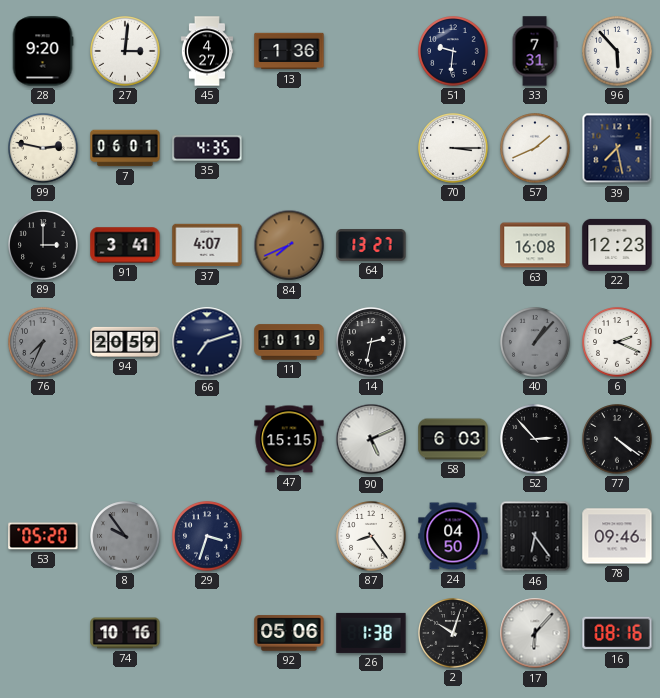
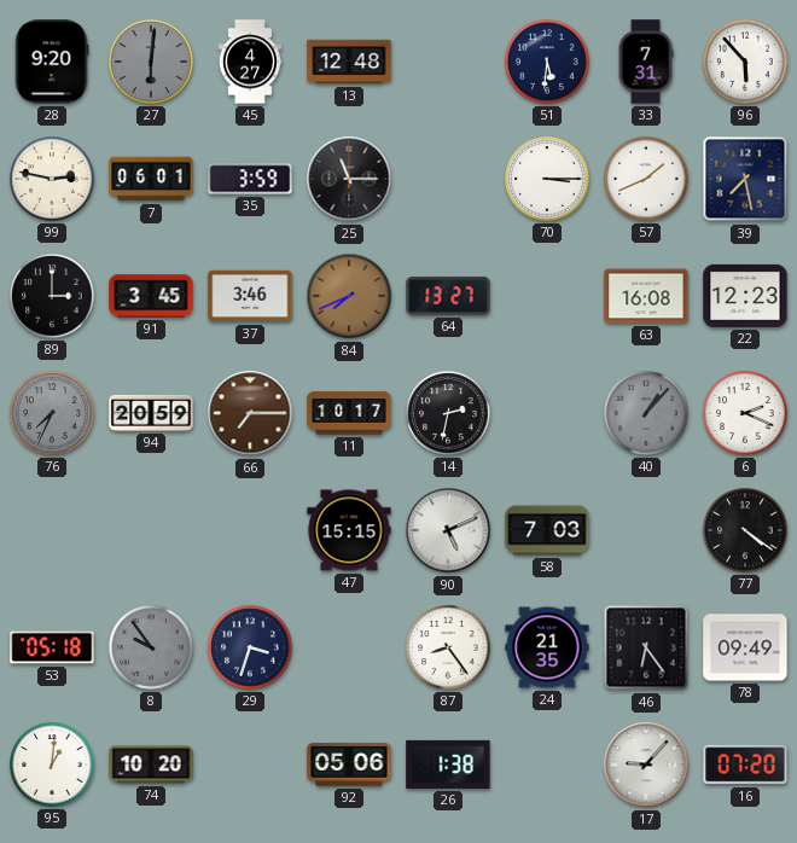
27: 3:01 -> 6:01
27 dial: white -> grey
13: 1:36 -> 12:48
51: 9:31 -> 5:31
35: 4:35 -> 3:59
25: none -> 11:15
91: 3:41 -> 3:45
37: 4:07 -> 3:46
66: 7:12 -> 7:15
66 dial: navy -> brown
11: 10:19 -> 10:17
58: 6:03 -> 7:03
52: 2:53 -> none
53: 05:20 -> 05:18
24: 04:50 -> 21:35
78: 09:46 -> 09:49
95: none -> 1:01
74: 10:16 -> 10:20
2: 10:03 -> none
17: 6:07 -> 9:07
16: 08:16 -> 07:20
